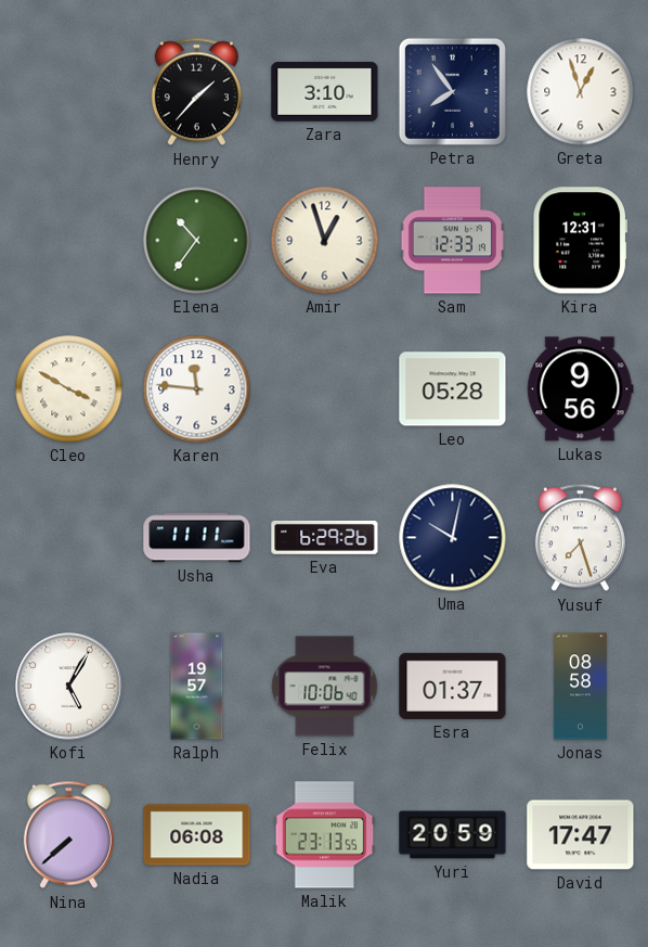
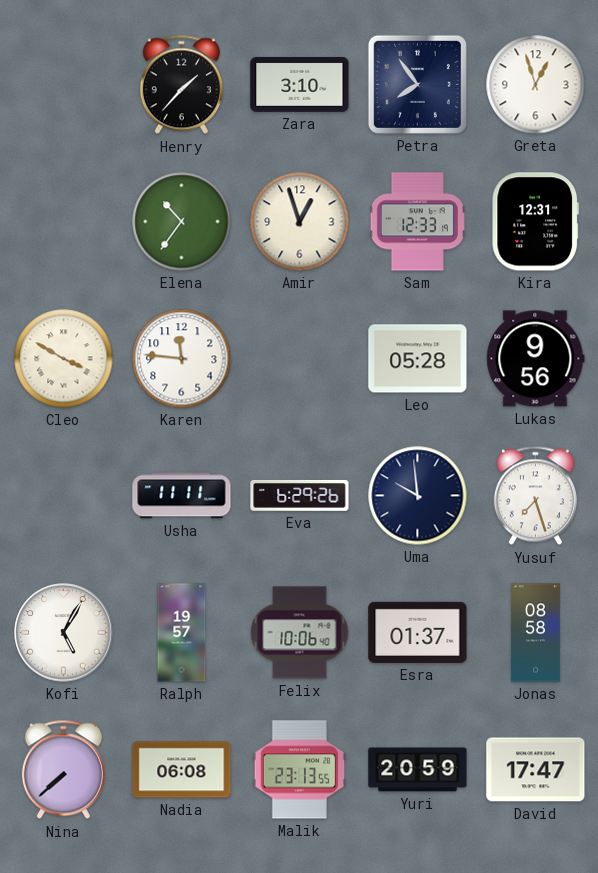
Uma: 10:02 -> 9:59
